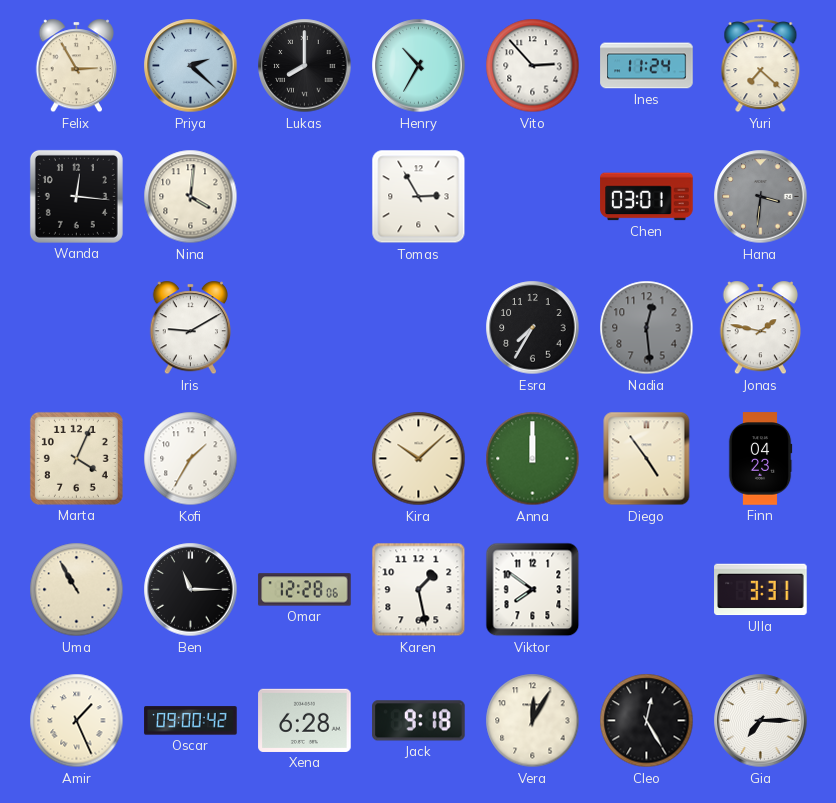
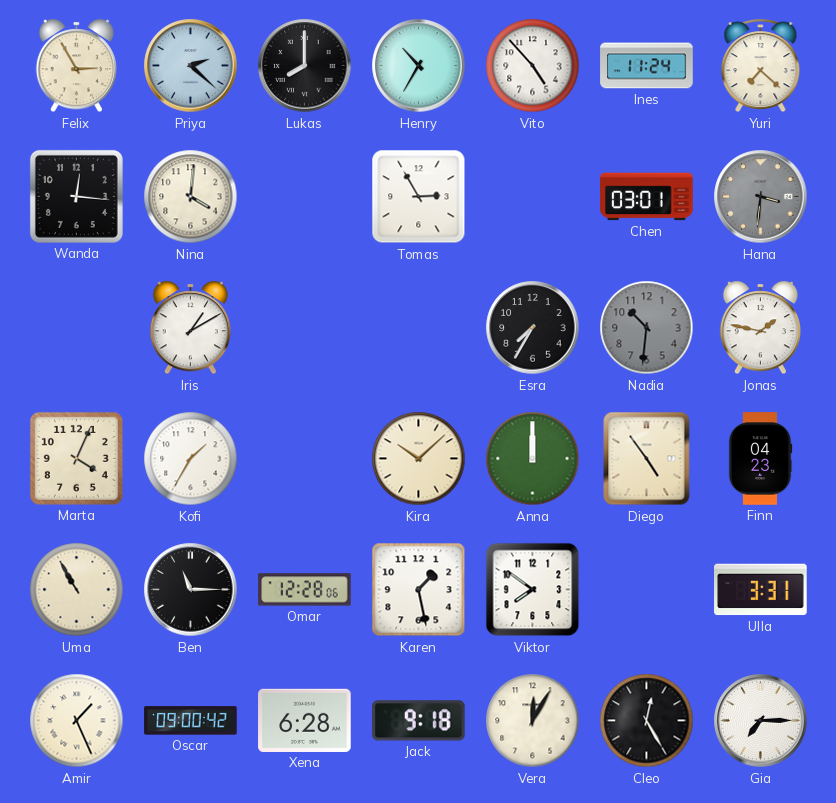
Vito: 2:53 -> 4:53
Iris: 9:10 -> 1:10
Nadia: 12:29 -> 10:31
